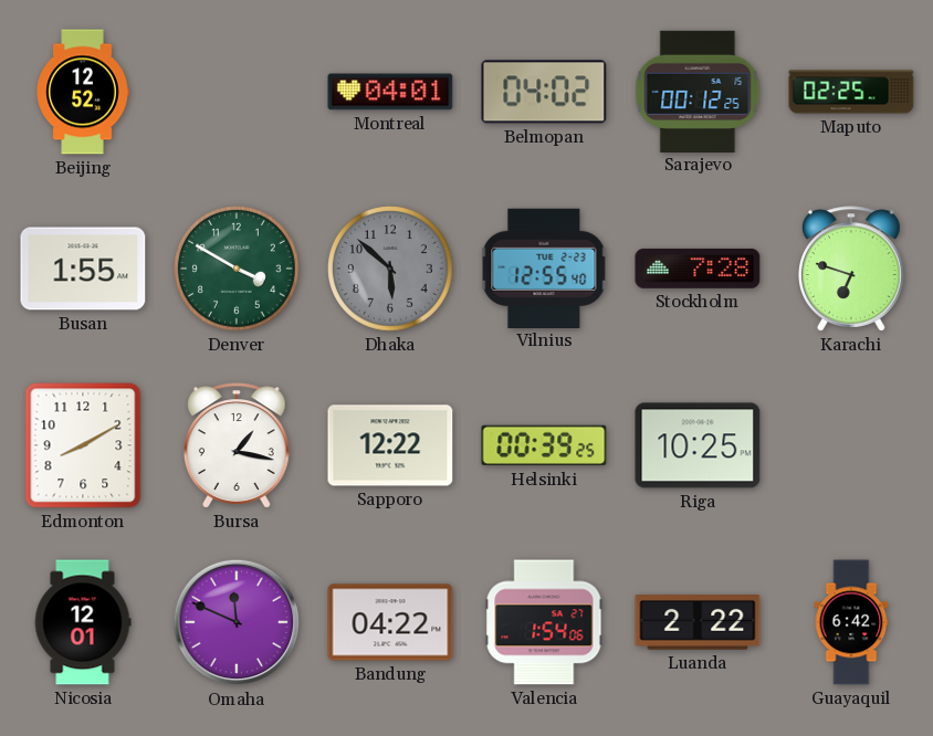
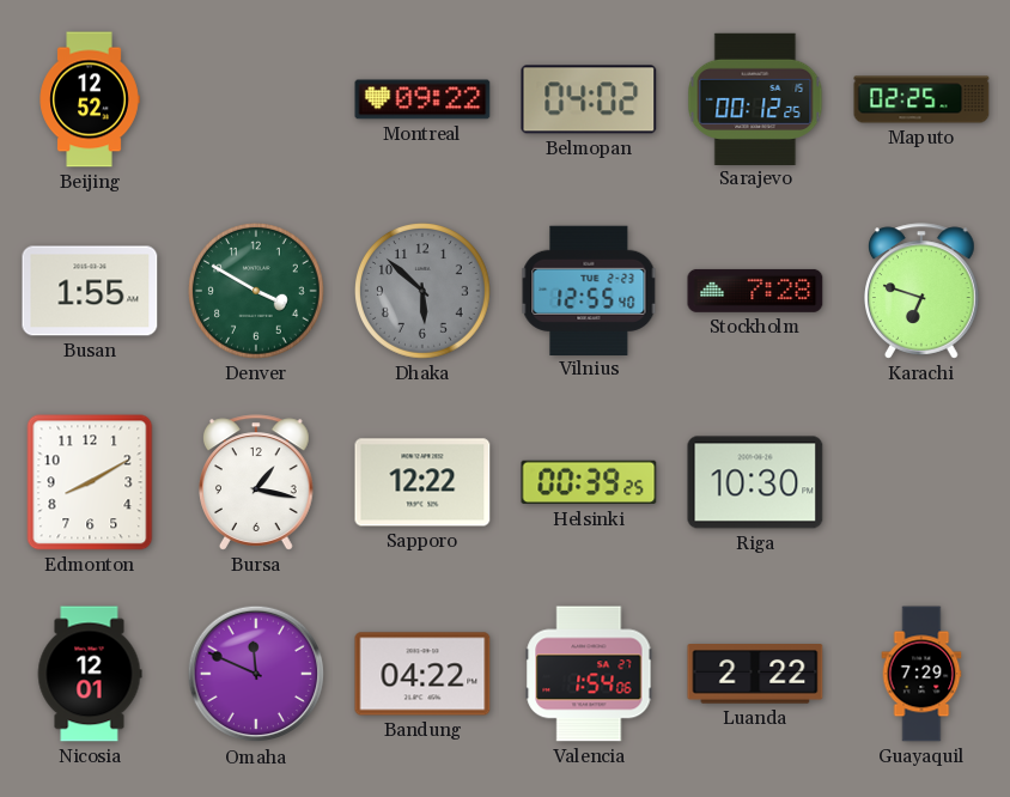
Montreal: 04:01 -> 09:22
Riga: 10:25 -> 10:30
Guayaquil: 6:42 -> 7:29
